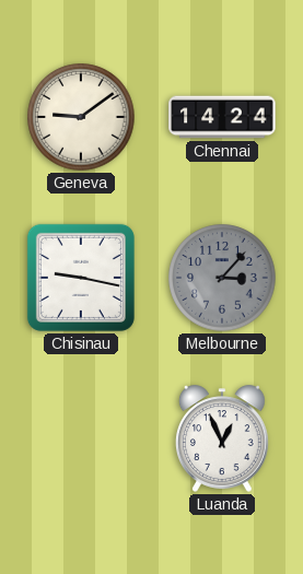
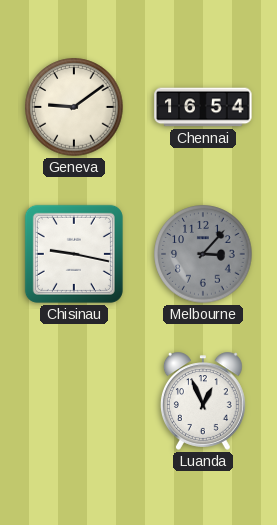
Chennai: 14:24 -> 16:54
